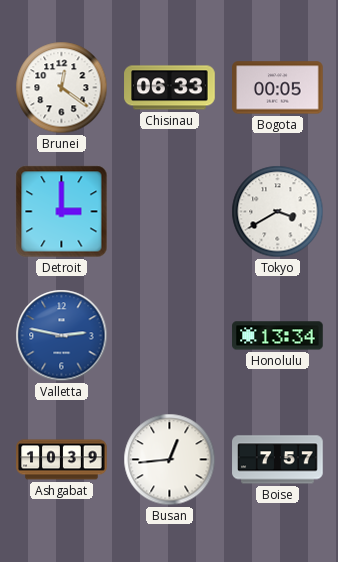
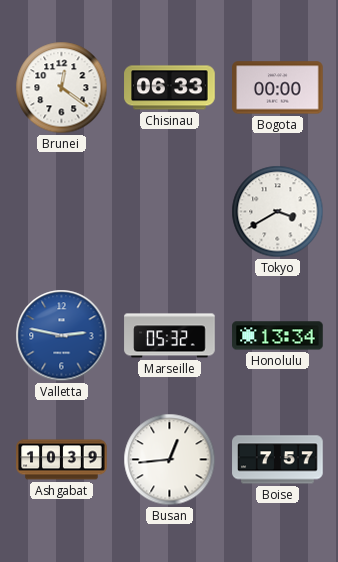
Bogota: 00:05 -> 00:00
Detroit: 3:00 -> none
Marseille: none -> 05:32
